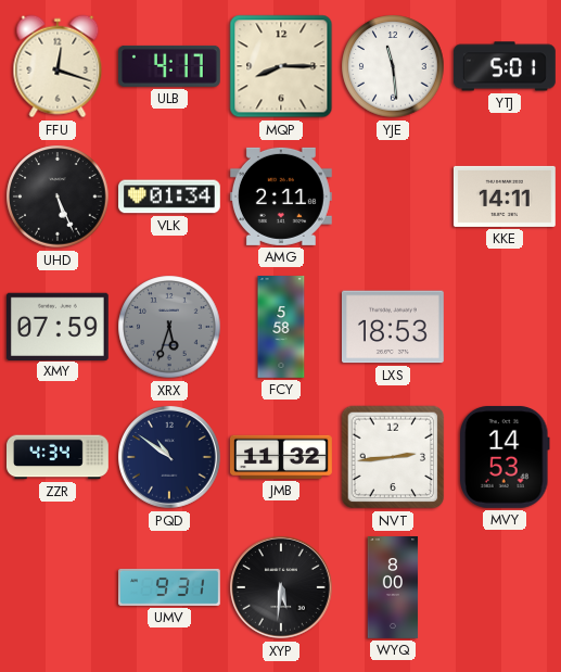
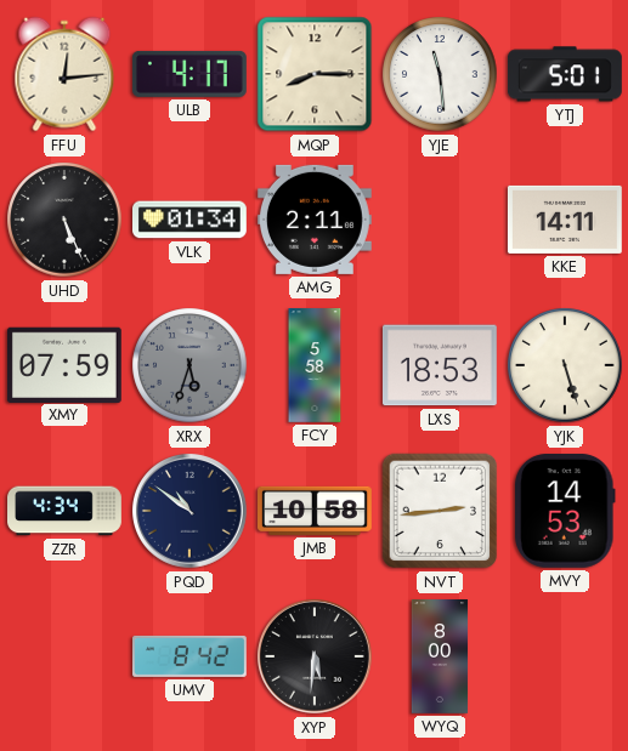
FFU: 12:18 -> 12:14
YJK: none -> 5:27
JMB: 11:32 -> 10:58
UMV: 9:31 -> 8:42
